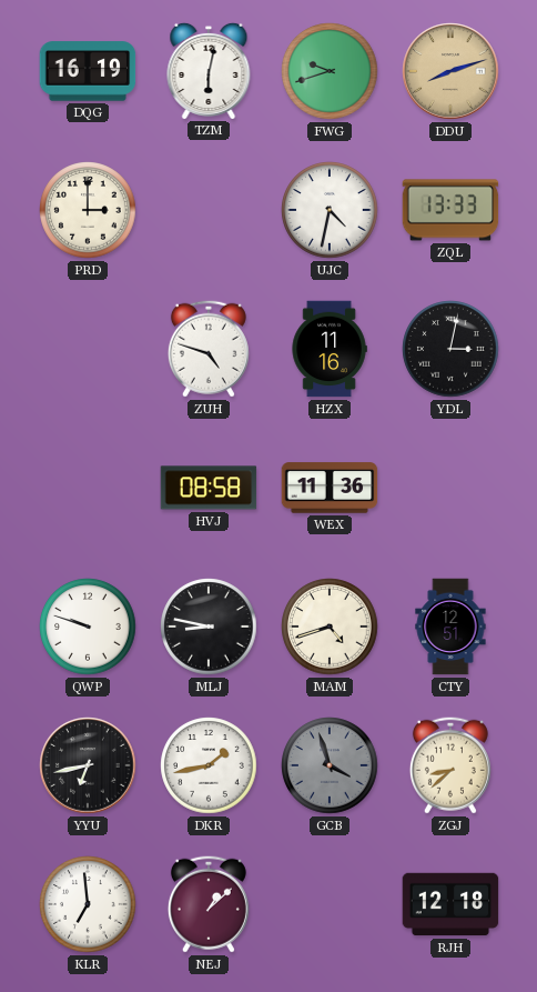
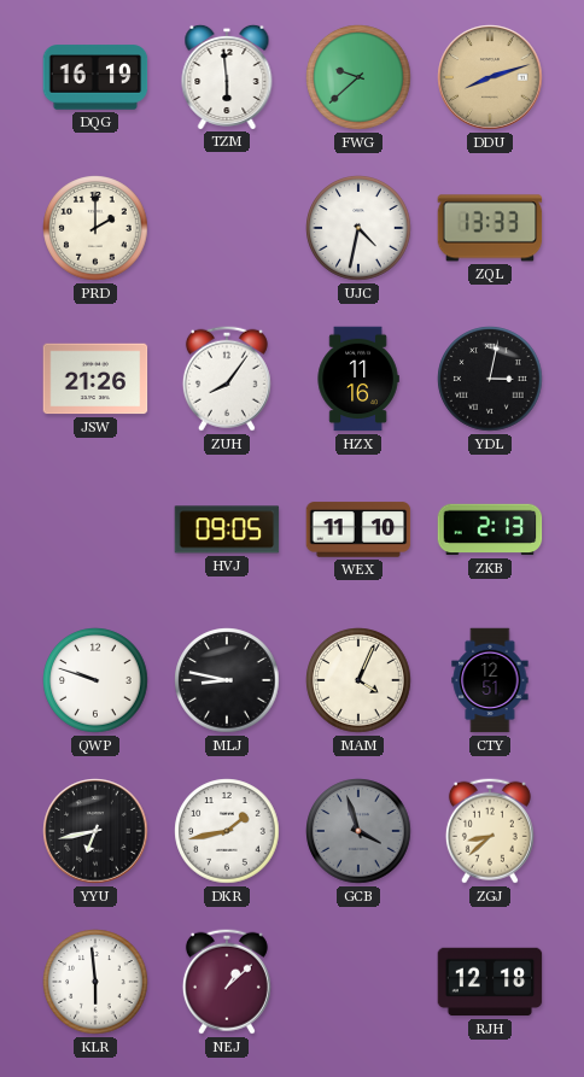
TZM: 6:02 -> 5:59
FWG: 9:42 -> 9:38
PRD: 3:00 -> 2:00
JSW: none -> 21:26
ZUH: 4:48 -> 8:06
HVJ: 08:58 -> 09:05
WEX: 11:36 -> 11:10
ZKB: none -> 2:13
MAM: 4:42 -> 4:04
KLR: 6:59 -> 5:59
